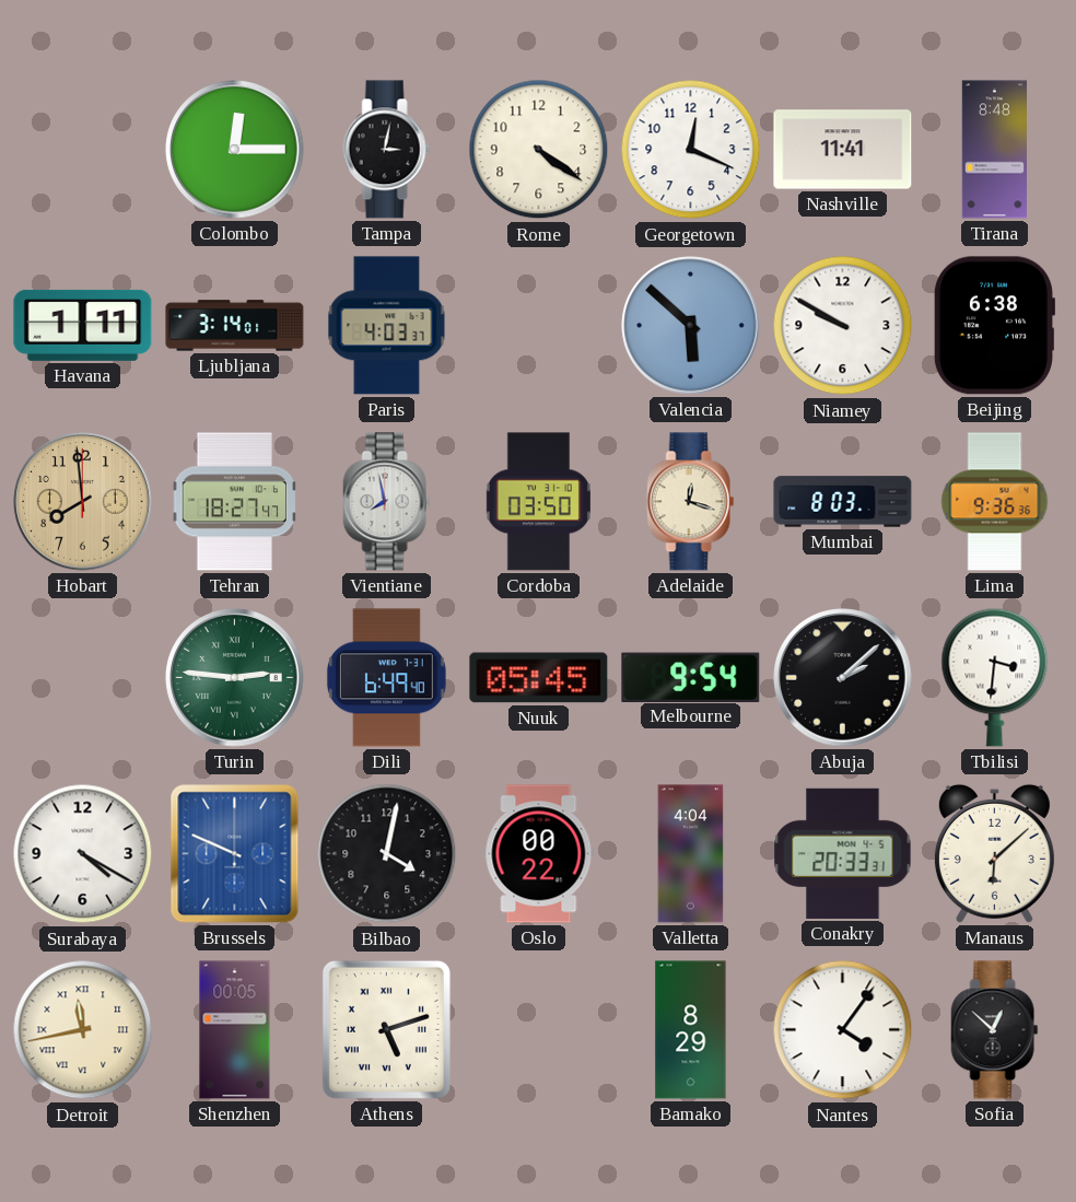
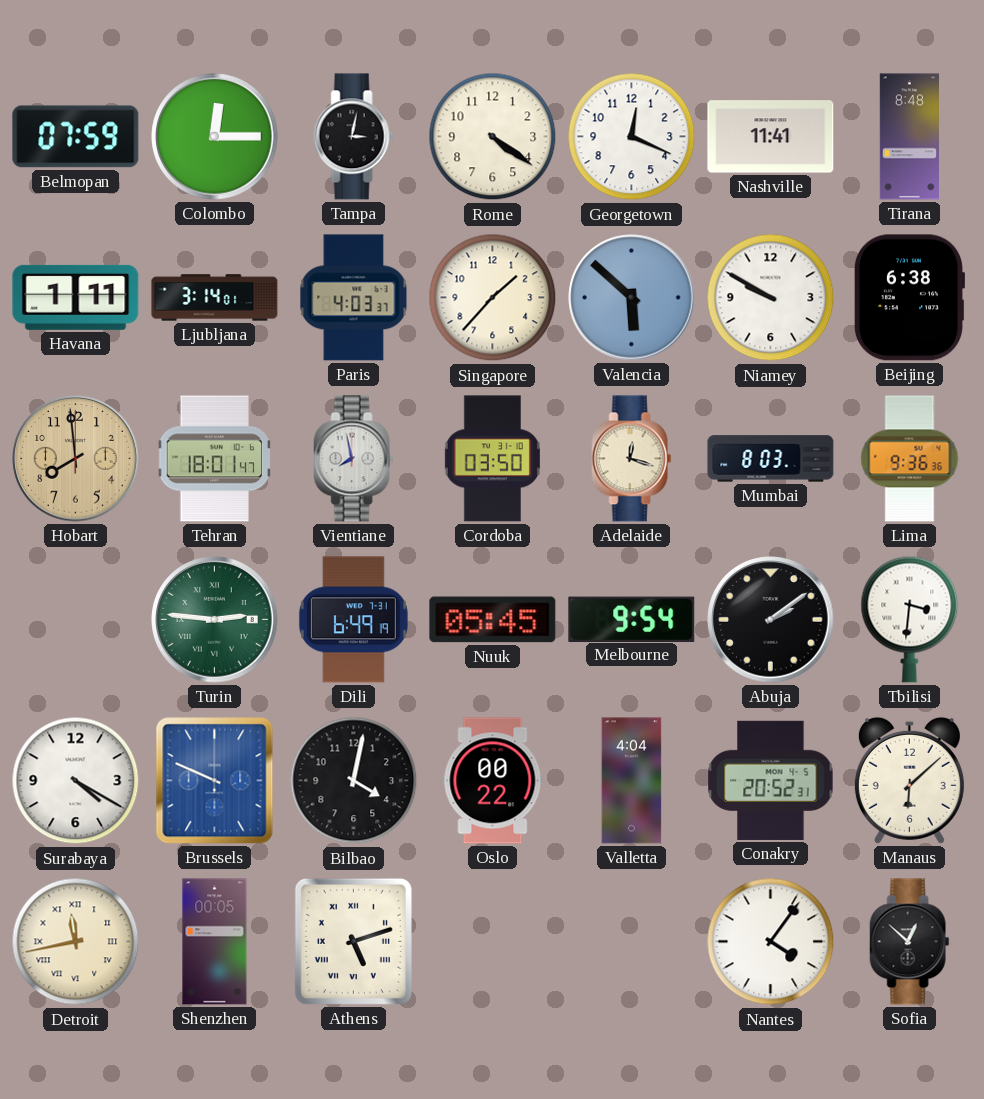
Belmopan: none -> 07:59
Singapore: none -> 1:37
Tehran: 18:27 -> 18:01
Dili: 6:49:40 -> 6:49:19
Abuja: 2:08 -> 2:09
Conakry: 20:33 -> 20:52
Bamako: 8:29 -> none
